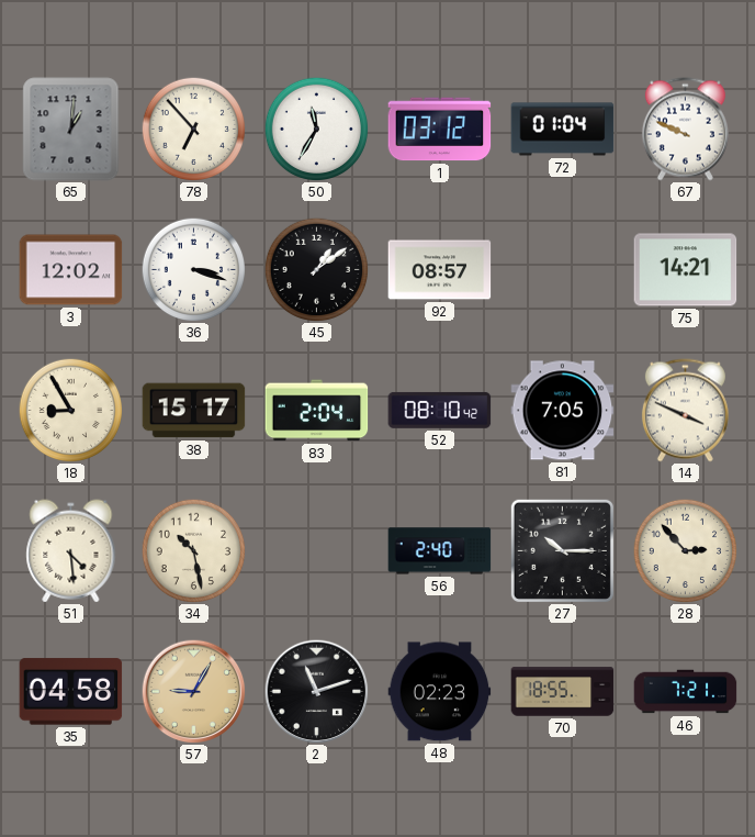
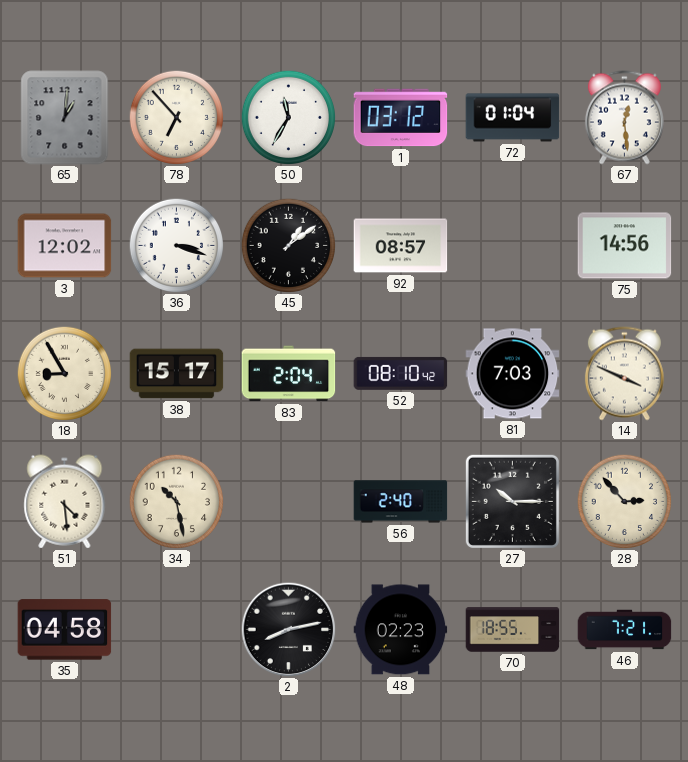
67: 9:49 -> 12:29
75: 14:21 -> 14:56
81: 7:05 -> 7:03
57: 9:05 -> none
2: 11:12 -> 8:13
